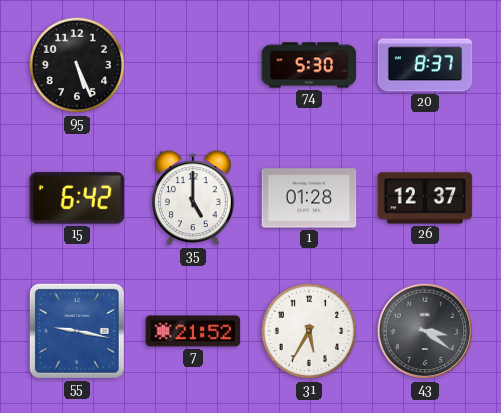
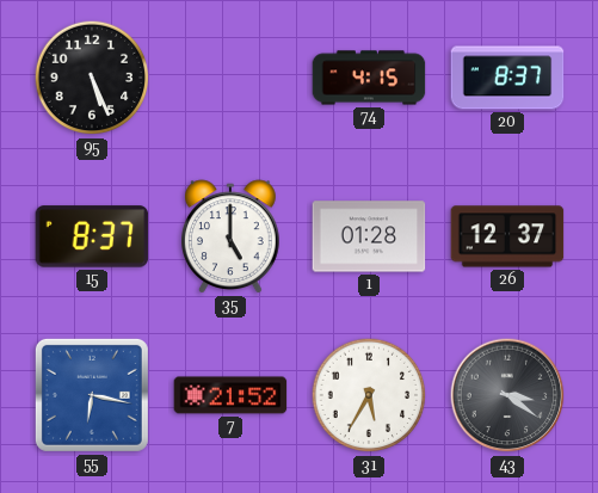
74: 5:30 -> 4:15
15: 6:42 -> 8:37
55: 9:17 -> 6:17
